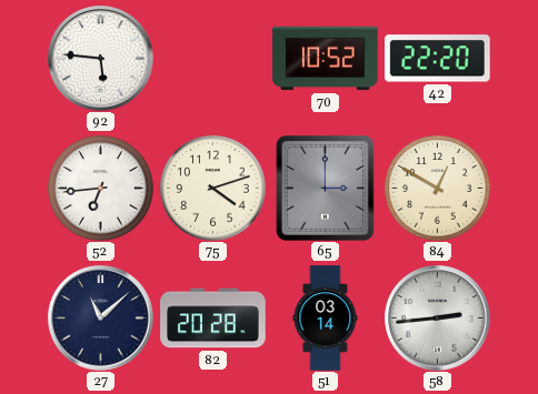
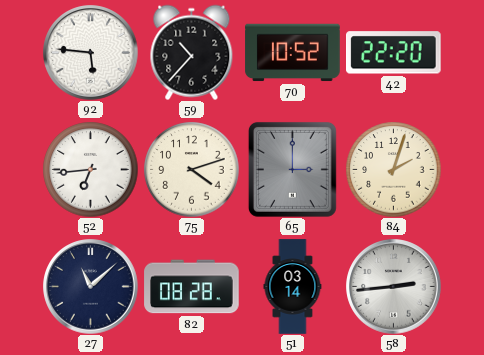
59: none -> 10:37
84: 12:50 -> 2:03
82: 20:28 -> 08:28
